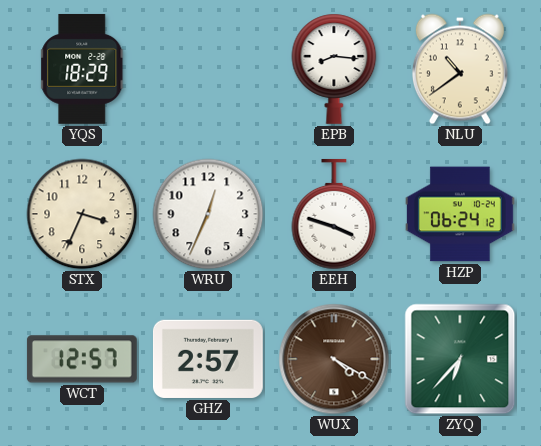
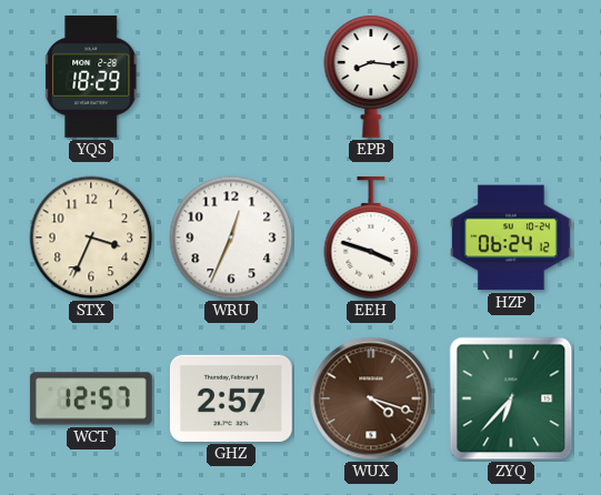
NLU: 10:39 -> none
WUX: 4:20 -> 4:18
